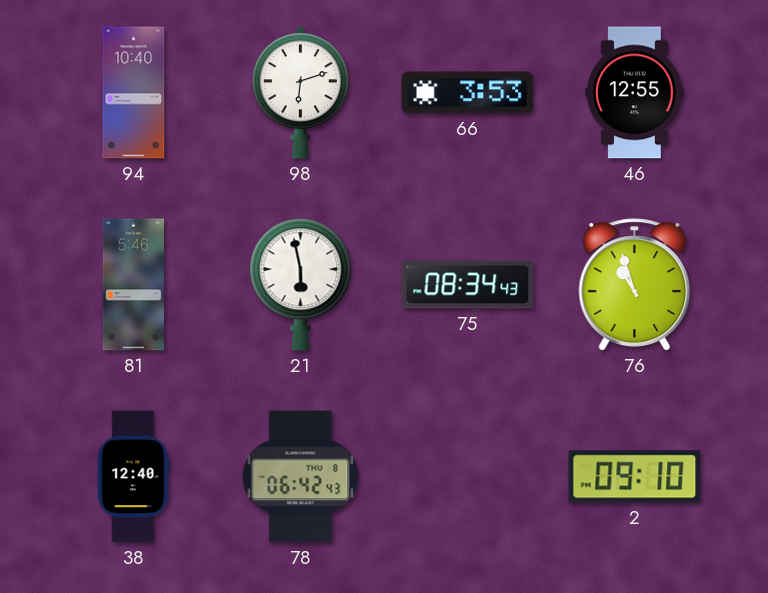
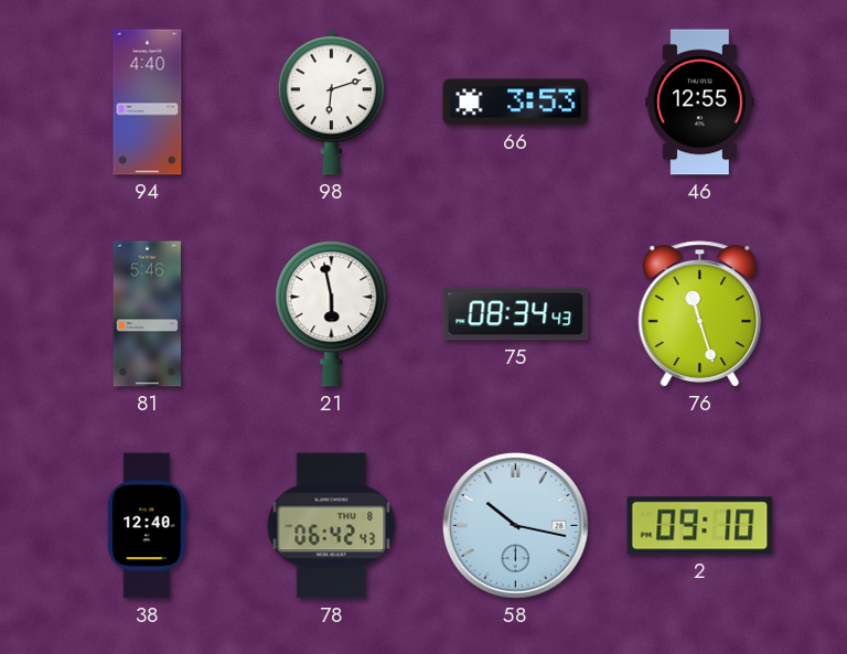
94: 10:40 -> 4:40
76: 10:57 -> 11:27
58: none -> 10:17
